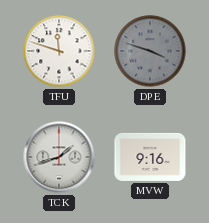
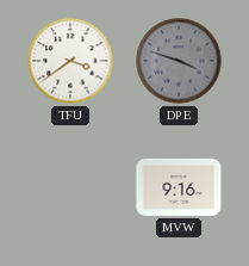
TFU: 11:48 -> 3:39
TCK: 1:42 -> none
